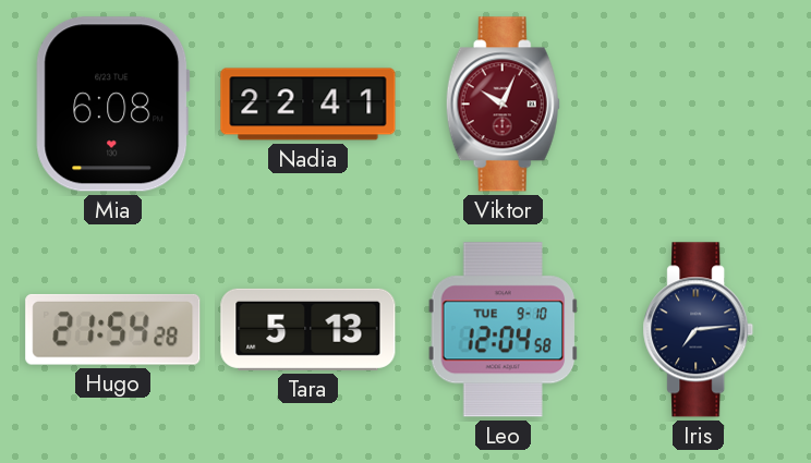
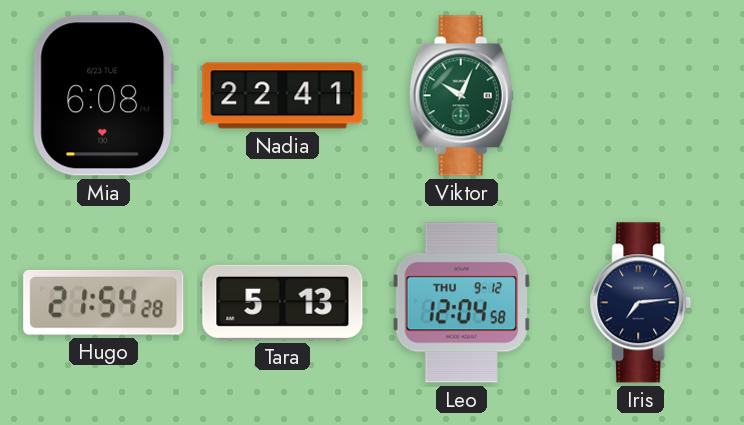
Viktor dial: burgundy -> green
Leo date: TUE 9-10 -> THU 9-12
